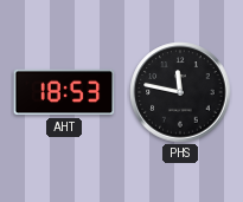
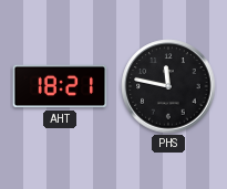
AHT: 18:53 -> 18:21
